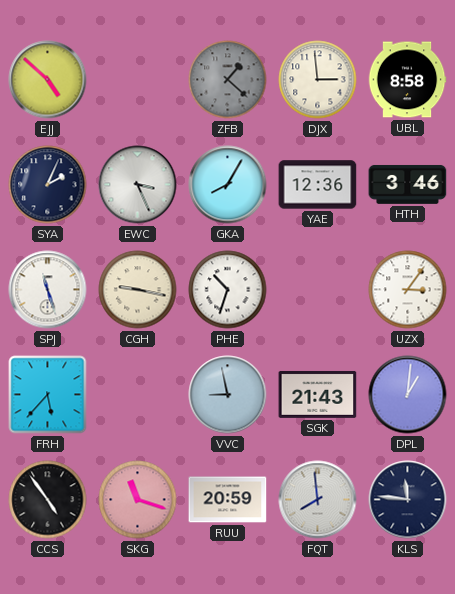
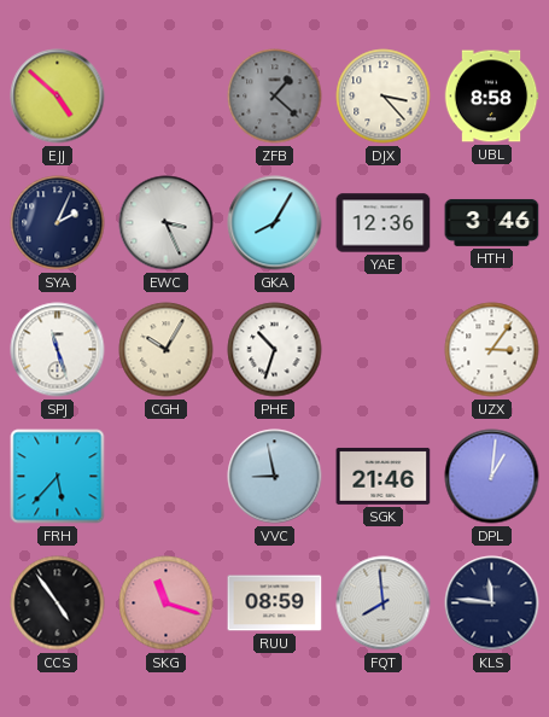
DJX: 2:59 -> 3:23
CGH: 9:17 -> 10:05
SGK: 21:43 -> 21:46
RUU: 20:59 -> 08:59
